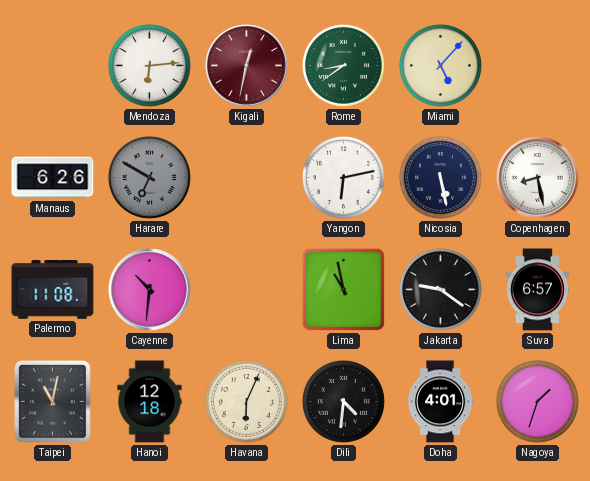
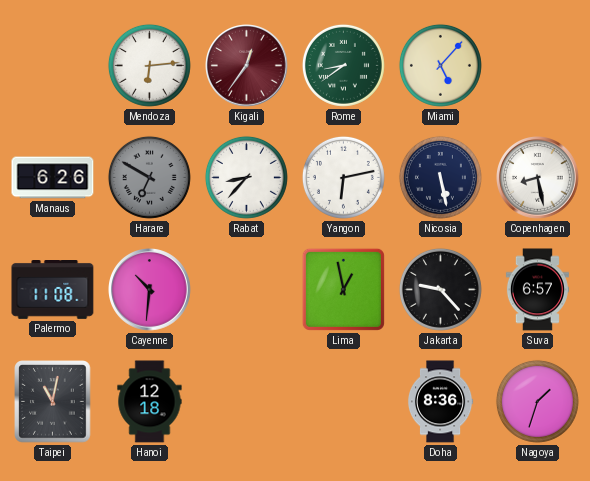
Kigali: 12:32 -> 12:36
Rabat: none -> 8:37
Lima: 10:58 -> 12:58
Jakarta: 9:21 -> 9:23
Havana: 6:04 -> none
Dili: 4:31 -> none
Doha: 4:01 -> 8:36
